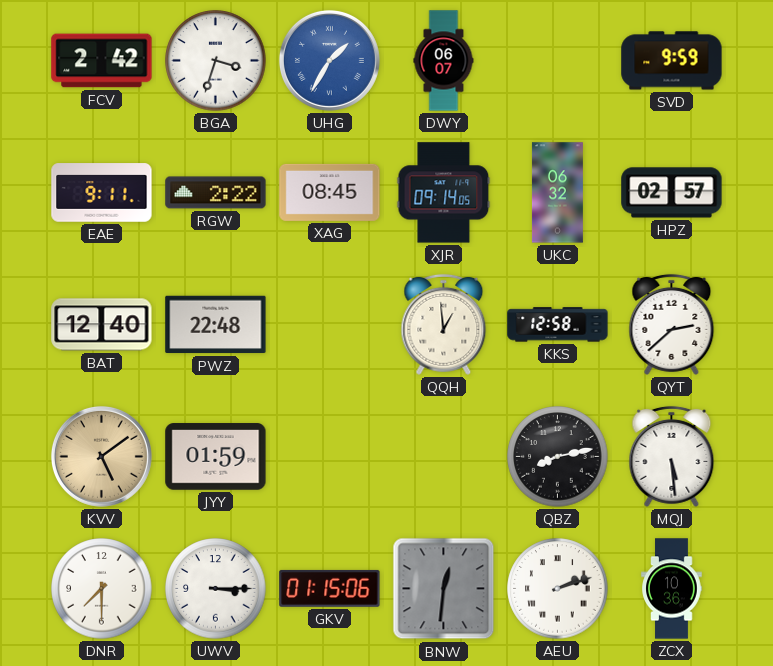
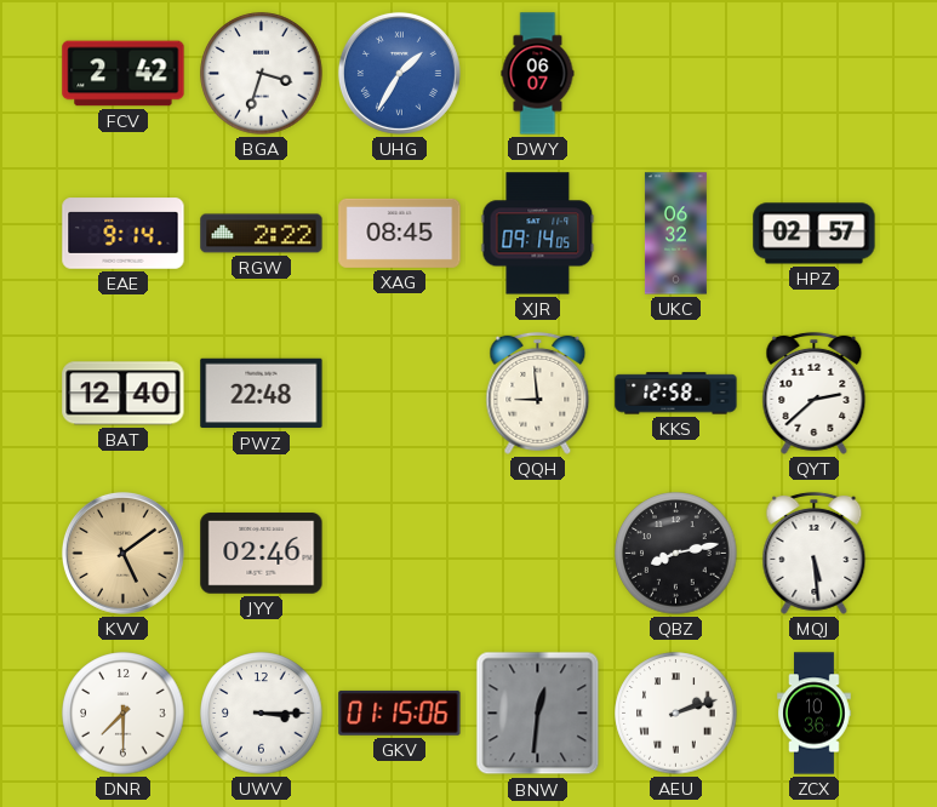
SVD: 9:59 -> none
EAE: 9:11 -> 9:14
QQH: 12:59 -> 8:59
JYY: 01:59 -> 02:46
